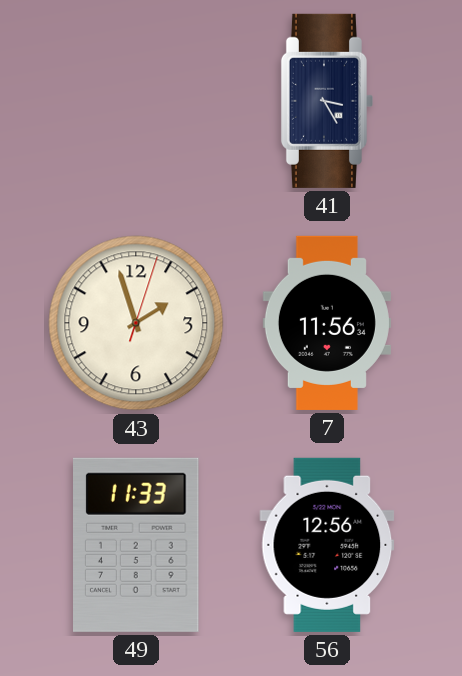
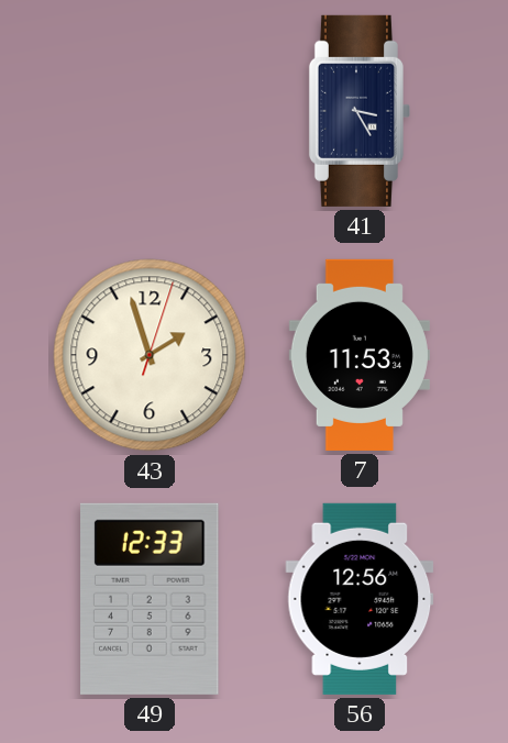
7: 11:56 -> 11:53
49: 11:33 -> 12:33
